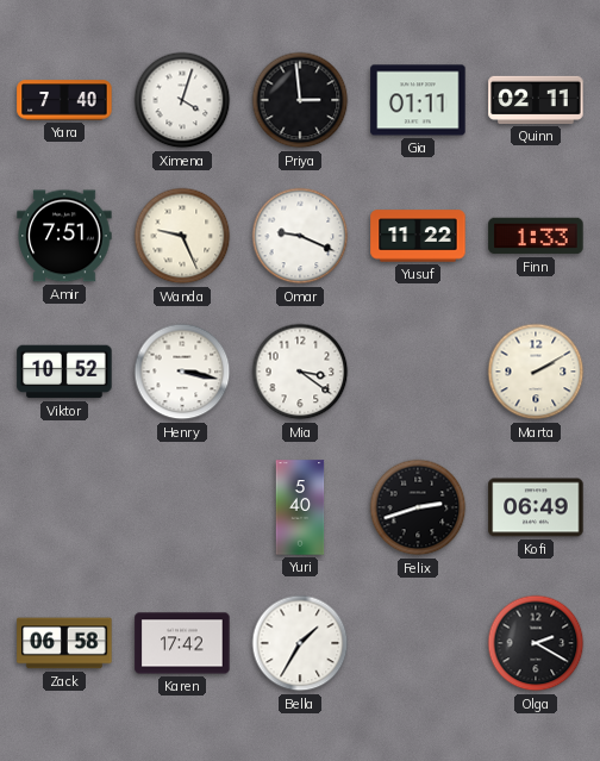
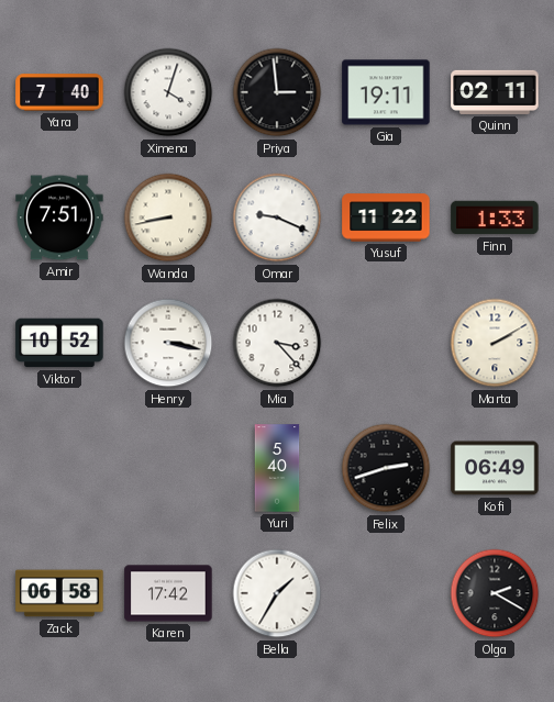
Gia: 01:11 -> 19:11
Wanda: 9:26 -> 8:43
Mia: 3:21 -> 3:23
